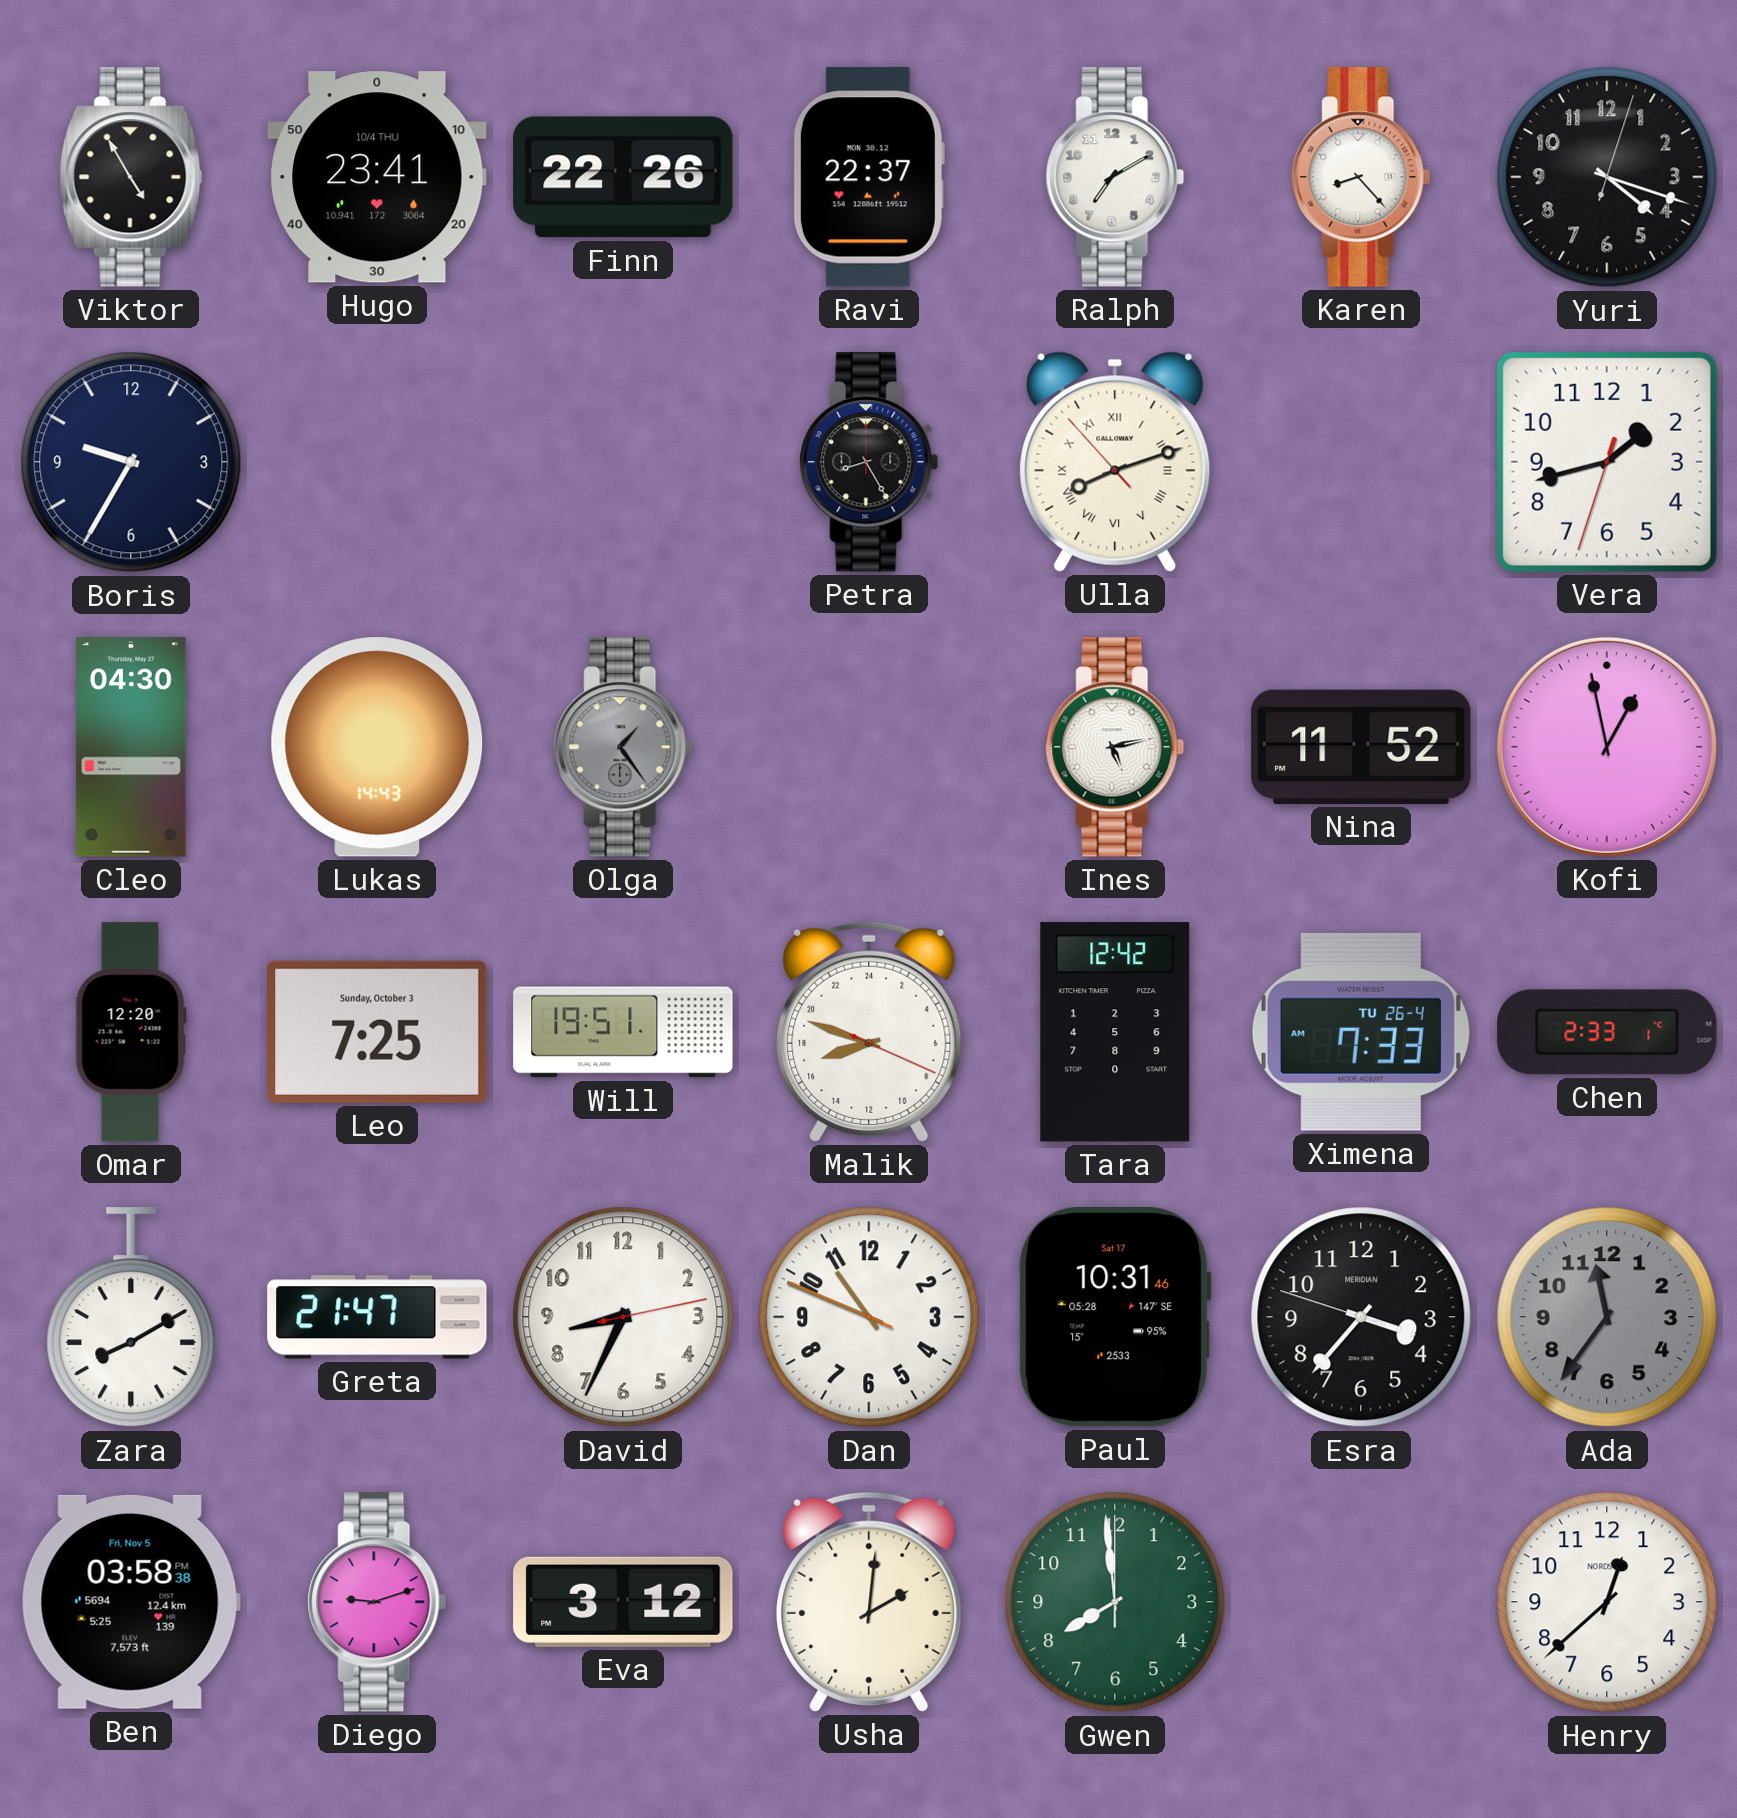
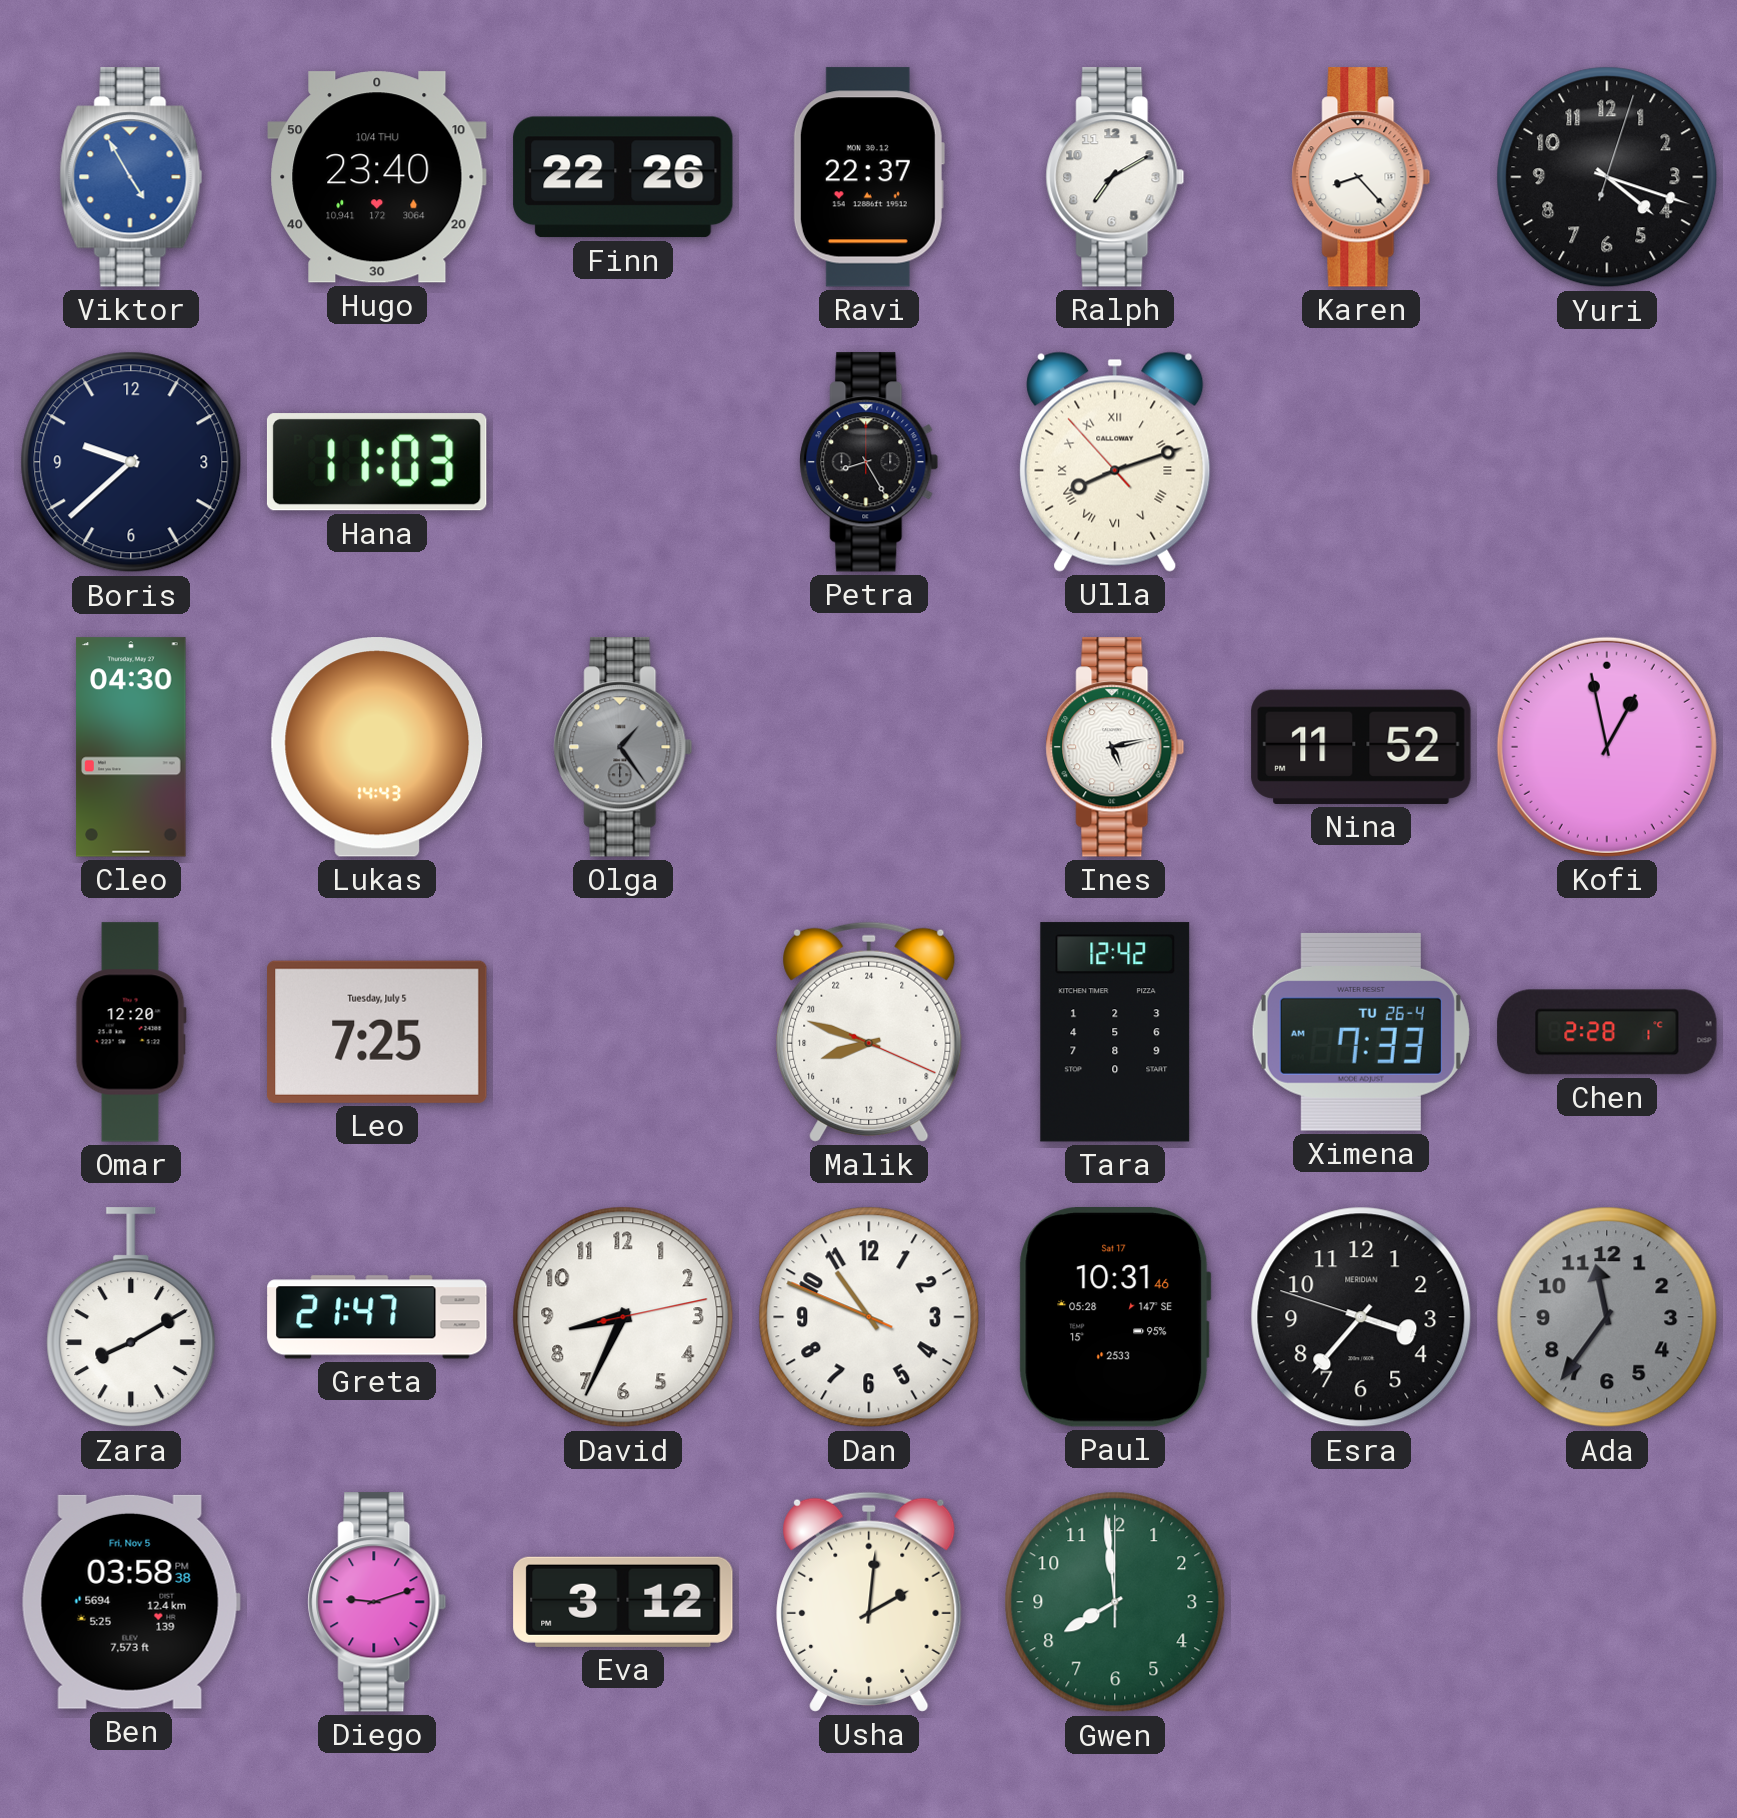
Viktor dial: black -> blue
Hugo: 23:41 -> 23:40
Boris: 9:35 -> 9:38
Hana: none -> 11:03
Vera: 1:42 -> none
Leo date: Sunday, October 3 -> Tuesday, July 5
Will: 19:51 -> none
Chen: 2:33 -> 2:28
Henry: 12:38 -> none
